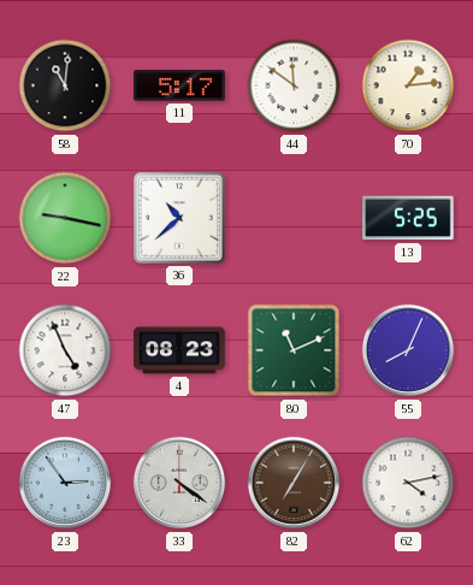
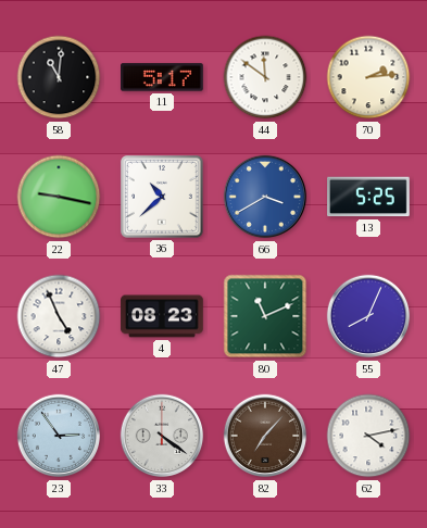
70: 1:14 -> 2:14
66: none -> 3:40
82: 7:05 -> 7:07
